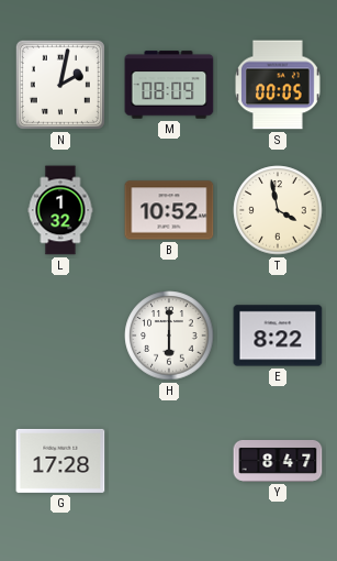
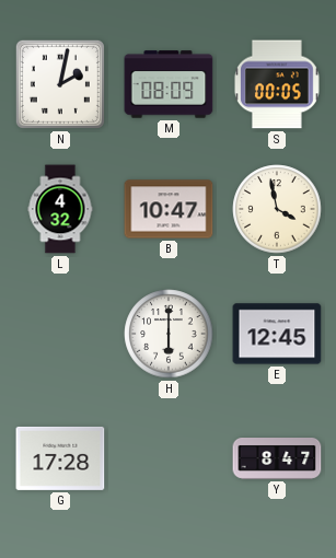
L: 1:32 -> 4:32
B: 10:52 -> 10:47
E: 8:22 -> 12:45
